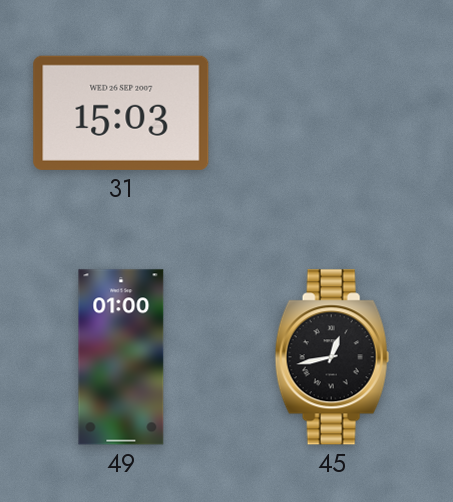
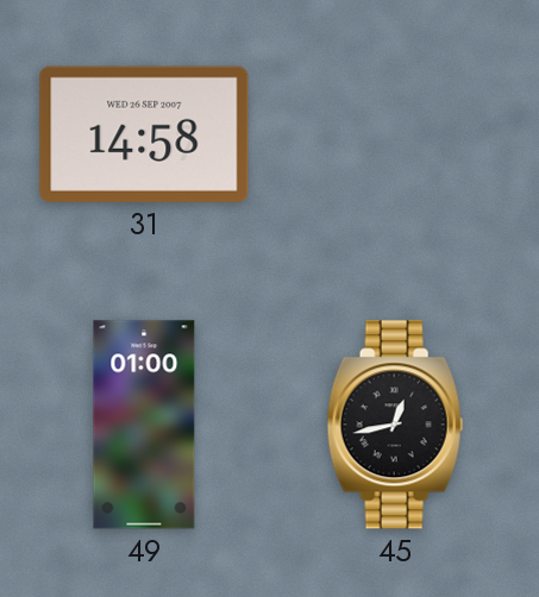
31: 15:03 -> 14:58
